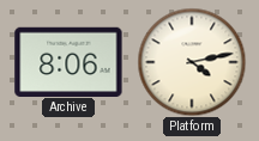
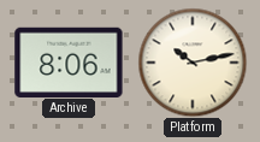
Platform: 4:13 -> 10:13
